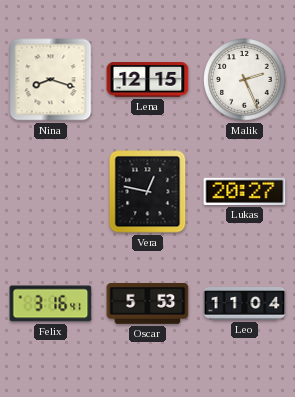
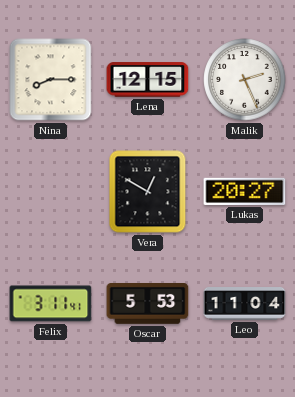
Nina: 8:18 -> 8:15
Vera: 12:47 -> 12:50
Felix: 3:16 -> 3:11
